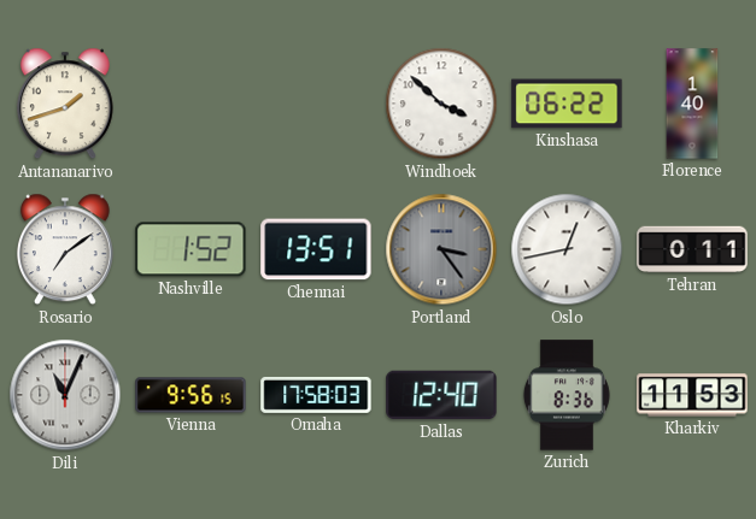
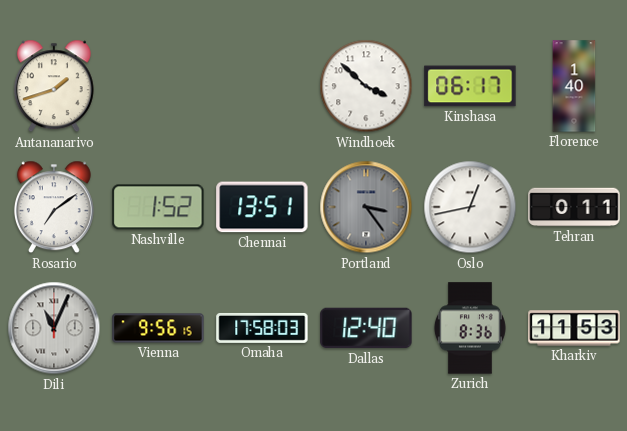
Kinshasa: 06:22 -> 06:17
